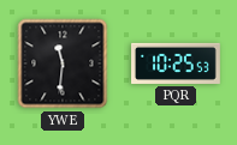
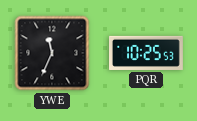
YWE: 11:31 -> 11:34
